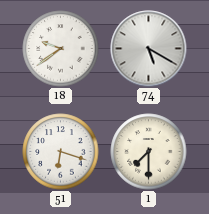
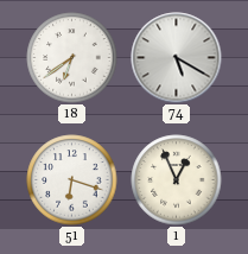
18: 9:39 -> 6:39
1: 7:30 -> 12:56
